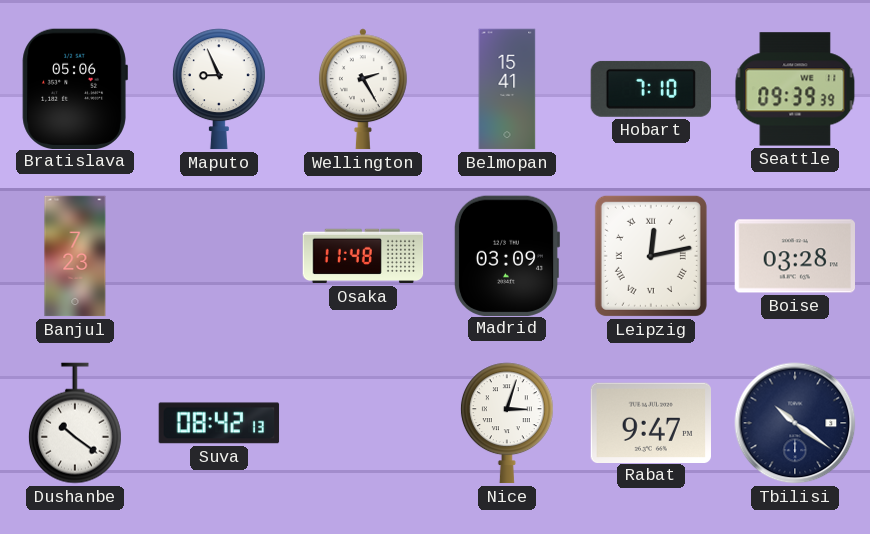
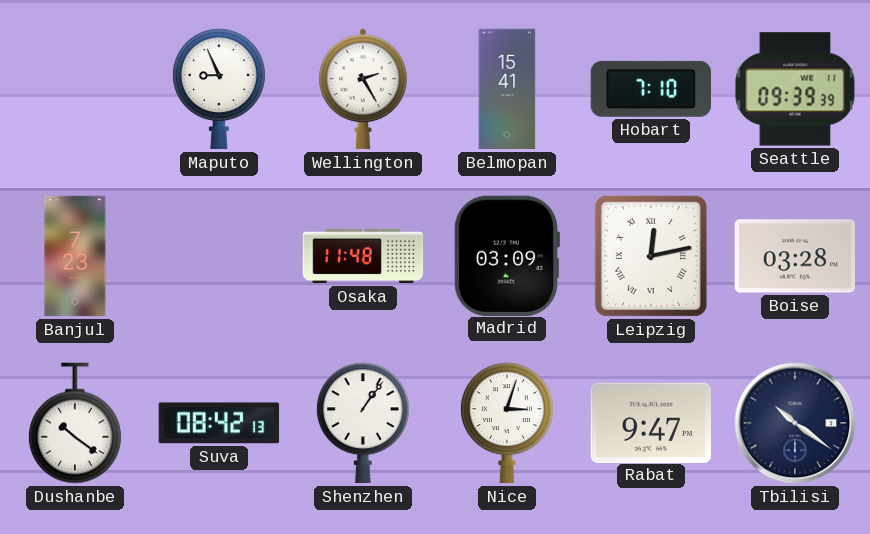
Bratislava: 05:06 -> none
Shenzhen: none -> 1:06
